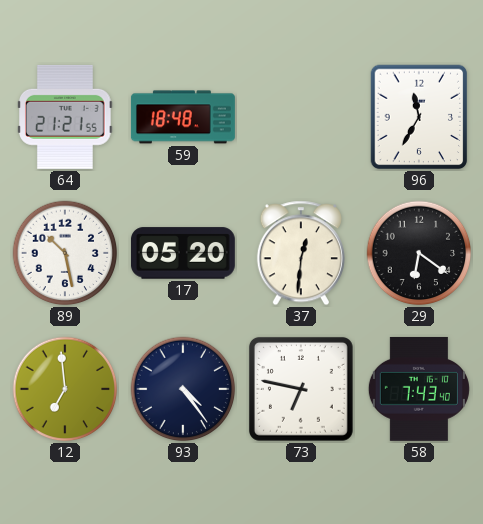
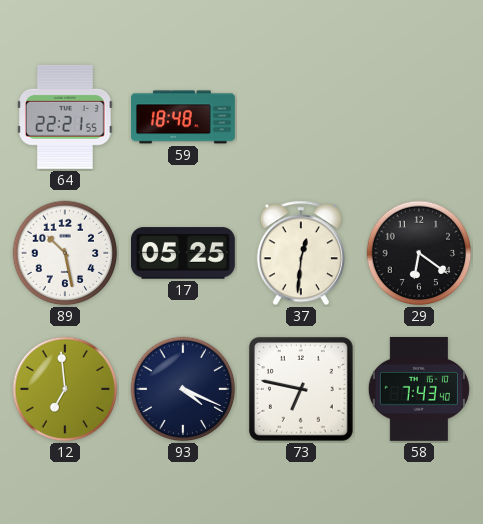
64: 21:21 -> 22:21
96: 11:35 -> none
17: 05:20 -> 05:25
93: 4:24 -> 4:19
